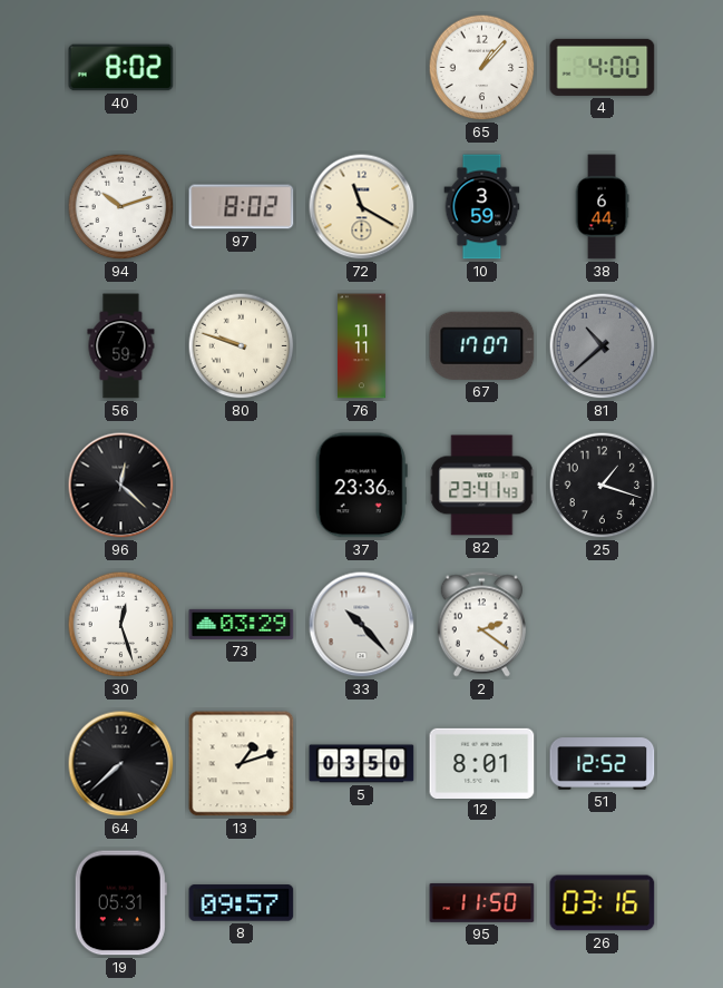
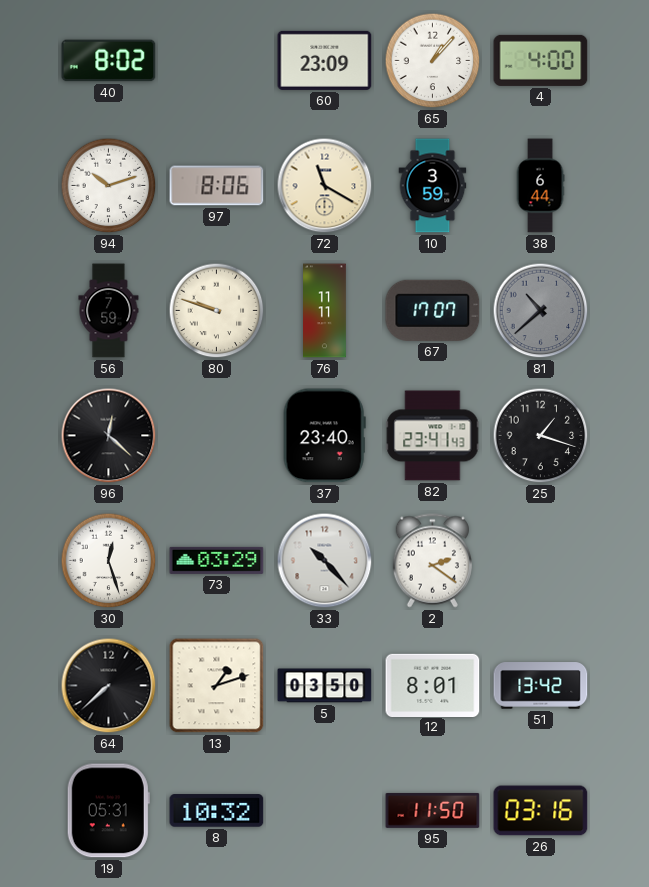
60: none -> 23:09
97: 8:02 -> 8:06
37: 23:36 -> 23:40
51: 12:52 -> 13:42
8: 09:57 -> 10:32
